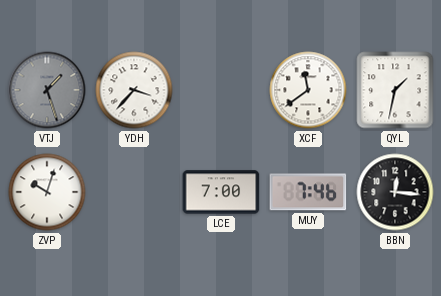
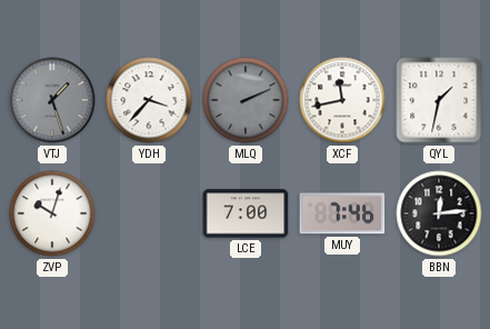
MLQ: none -> 2:11
XCF: 11:39 -> 11:43
BBN: 12:16 -> 12:14
